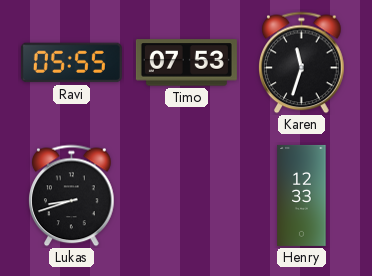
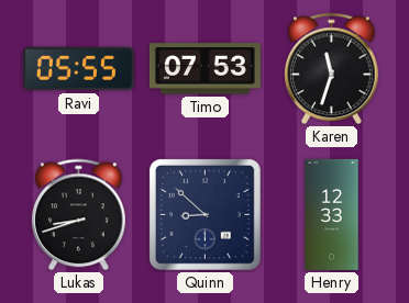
Quinn: none -> 8:52
